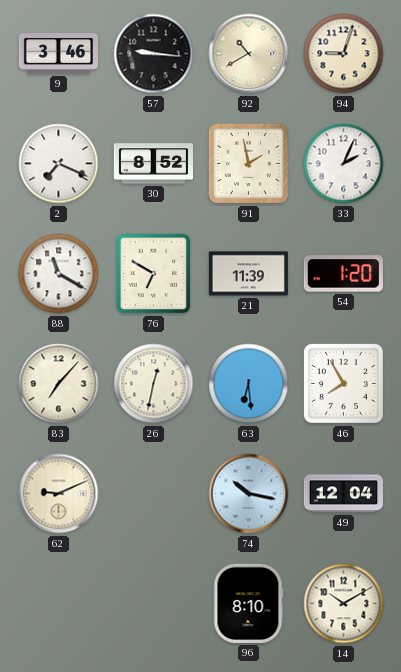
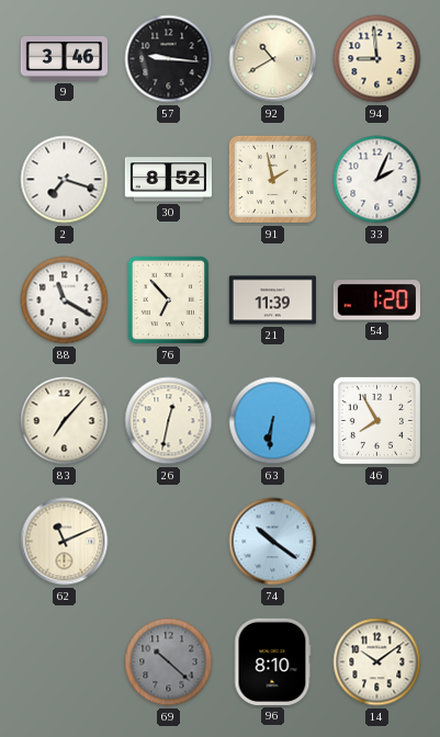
94: 9:03 -> 8:59
2: 7:19 -> 7:18
76: 6:50 -> 6:53
63: 6:29 -> 6:31
62: 9:11 -> 11:11
74: 10:17 -> 10:21
49: 12:04 -> none
69: none -> 10:22
14: 10:10 -> 10:09
